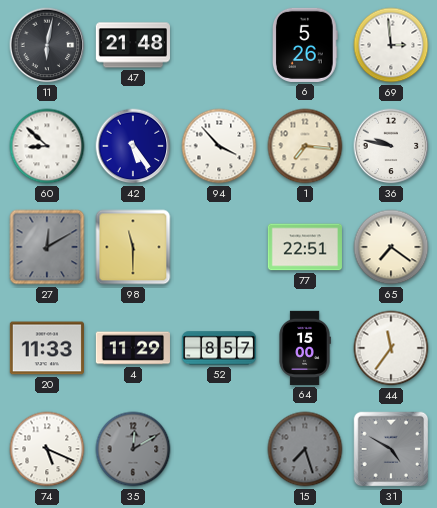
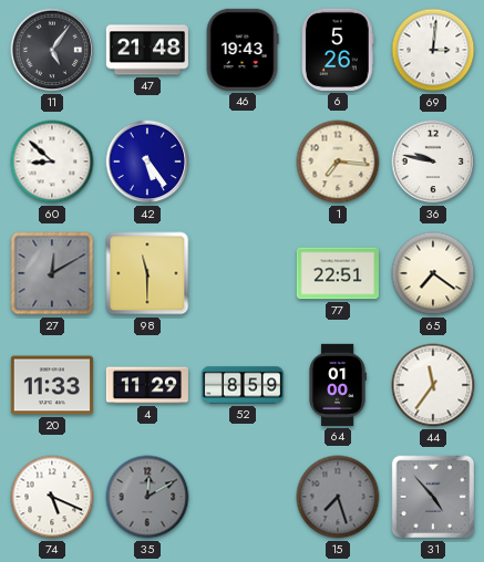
11: 6:02 -> 5:06
46: none -> 19:43
69: 2:59 -> 3:01
94: 3:53 -> none
52: 8:57 -> 8:59
64: 15:00 -> 01:00
31: 4:50 -> 4:53
